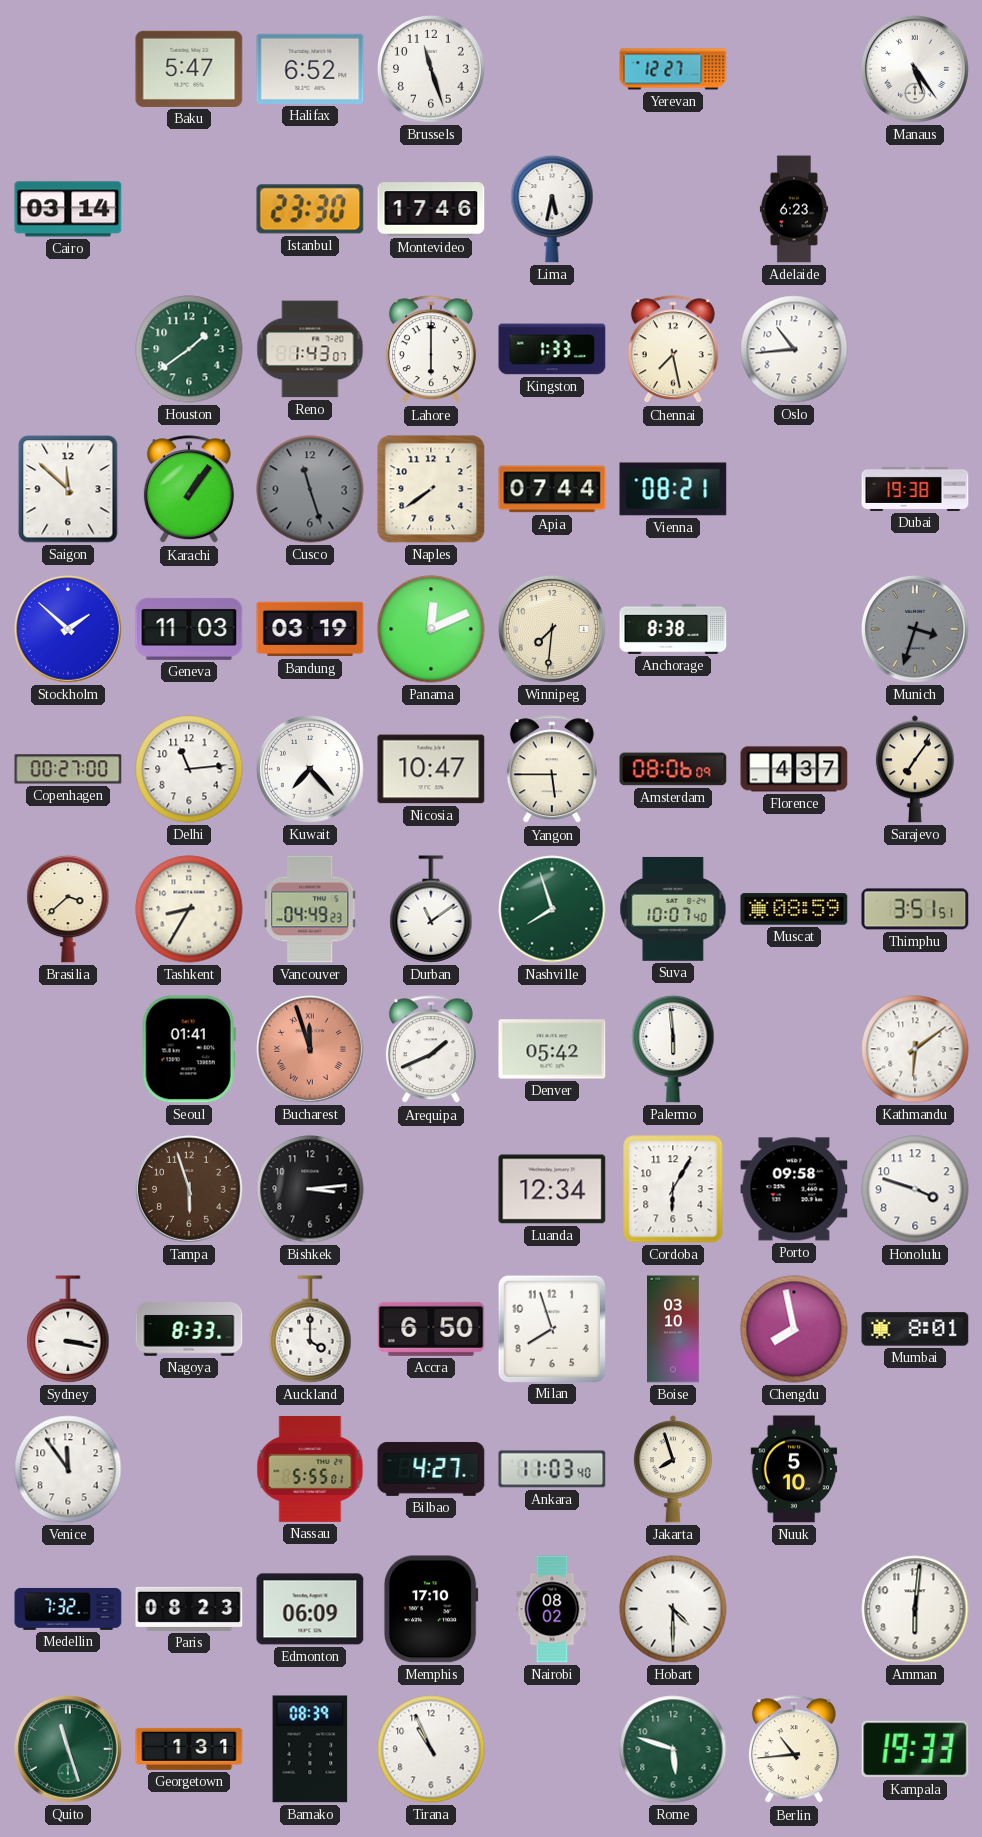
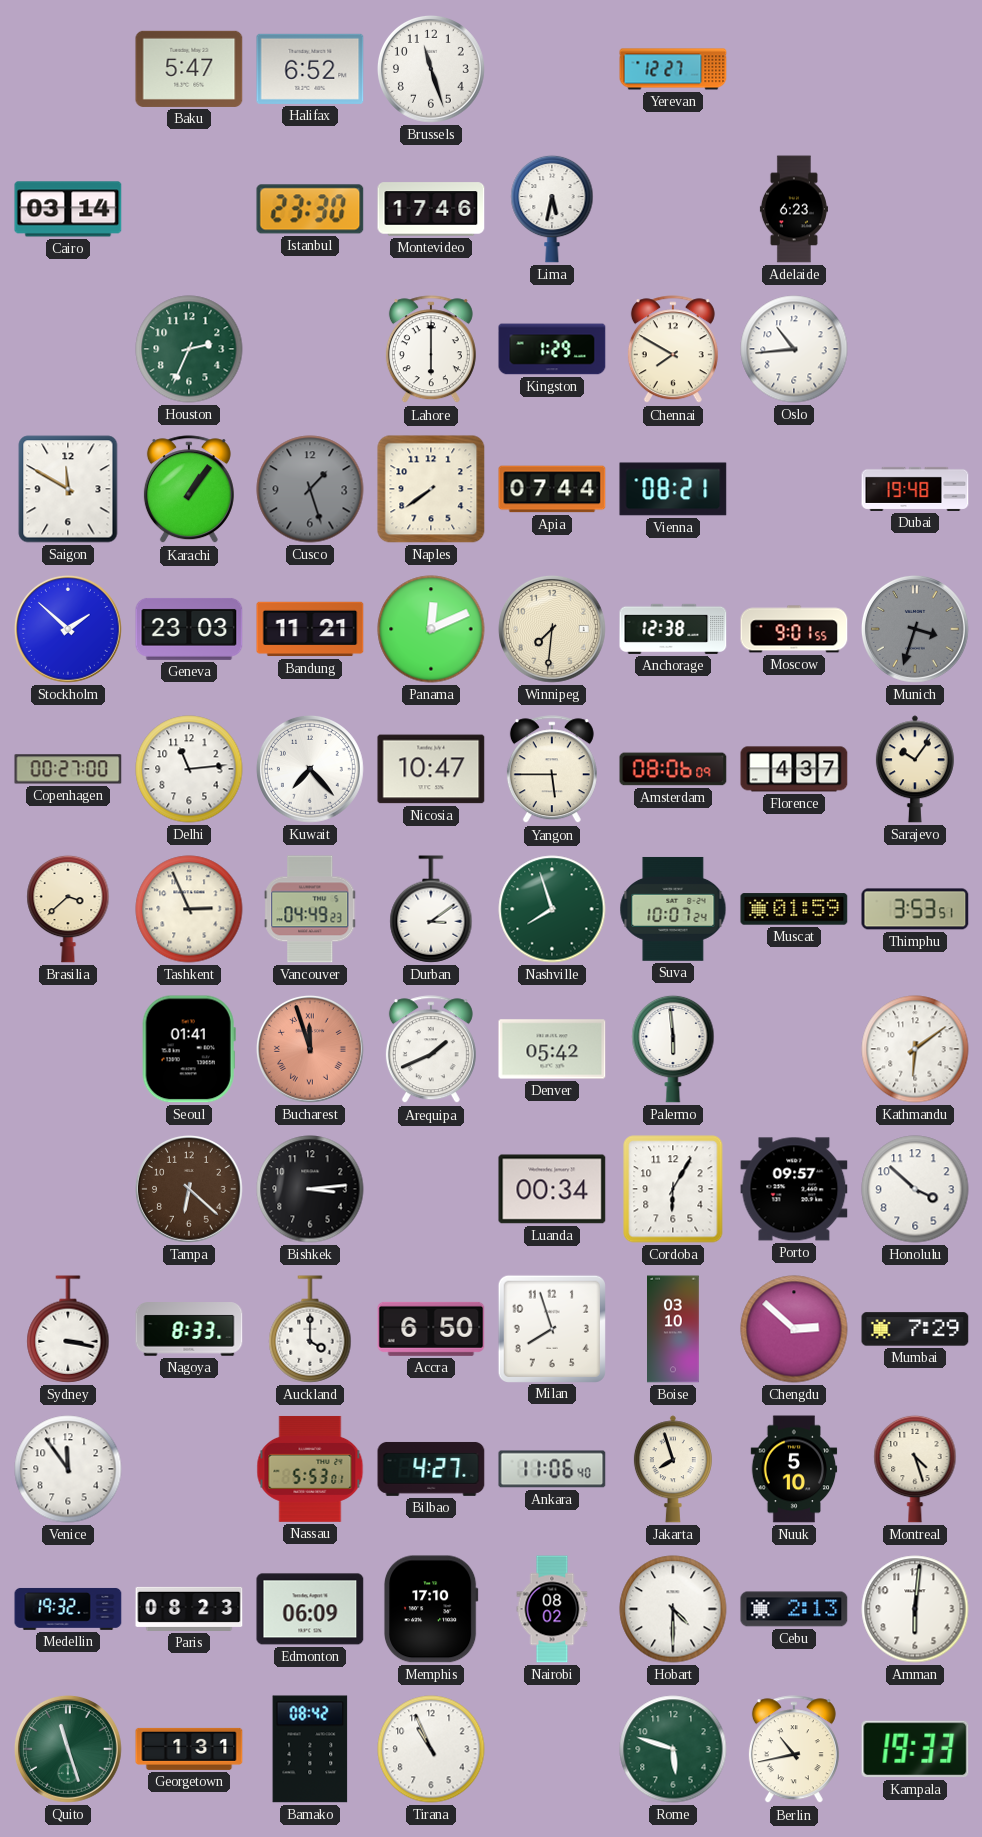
Manaus: 5:24 -> none
Houston: 1:39 -> 2:34
Reno: 1:43 -> none
Kingston: 1:33 -> 1:29
Chennai: 7:28 -> 7:50
Saigon: 11:52 -> 11:50
Cusco: 11:27 -> 1:27
Dubai: 19:38 -> 19:48
Geneva: 11:03 -> 23:03
Bandung: 03:19 -> 11:21
Anchorage: 8:38 -> 12:38
Moscow: none -> 9:01
Sarajevo: 7:06 -> 10:06
Tashkent: 8:35 -> 2:56
Durban: 11:09 -> 3:09
Suva: 10:07:40 -> 10:07:24
Muscat: 08:59 -> 01:59
Thimphu: 3:51 -> 3:53
Tampa: 5:57 -> 6:22
Luanda: 12:34 -> 00:34
Porto: 09:58 -> 09:57
Honolulu: 3:48 -> 3:52
Chengdu: 7:58 -> 2:52
Mumbai: 8:01 -> 7:29
Nassau: 5:55 -> 5:53
Ankara: 11:03 -> 11:06
Montreal: none -> 4:27
Medellin: 7:32 -> 19:32
Cebu: none -> 2:13
Bamako: 08:39 -> 08:42
Berlin: 10:44 -> 10:43
